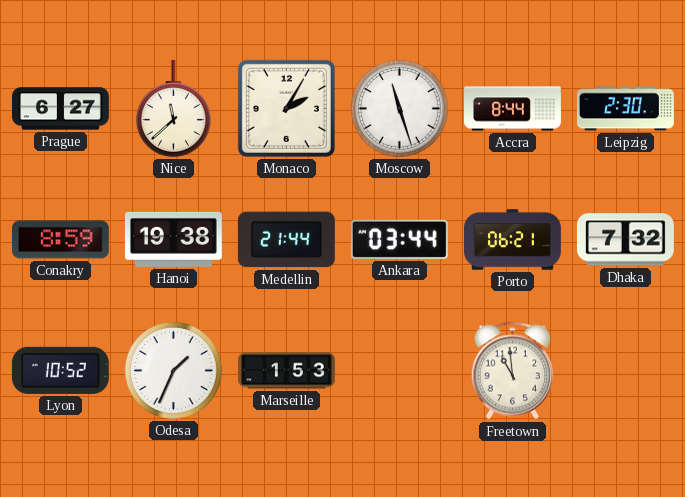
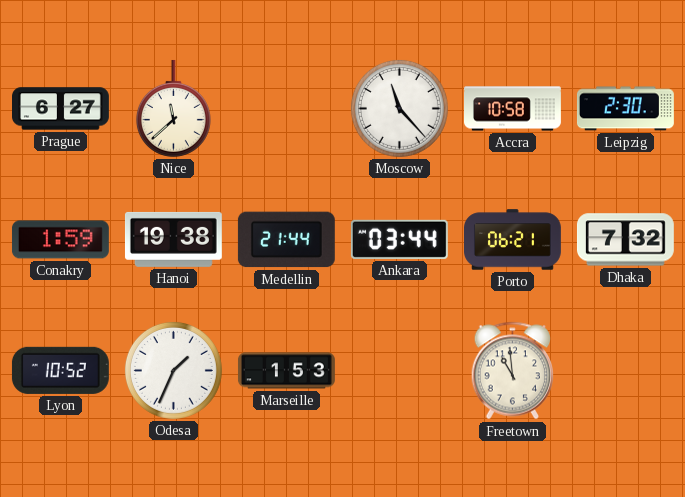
Monaco: 2:05 -> none
Moscow: 11:27 -> 11:23
Accra: 8:44 -> 10:58
Conakry: 8:59 -> 1:59
